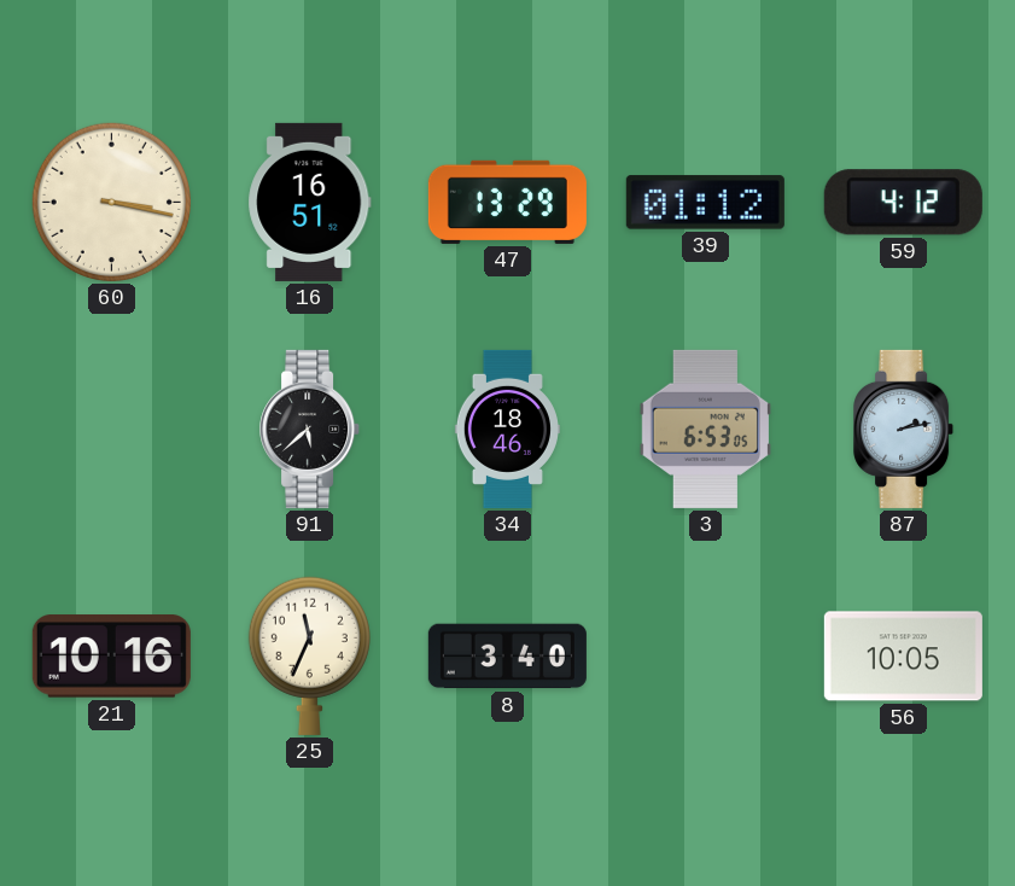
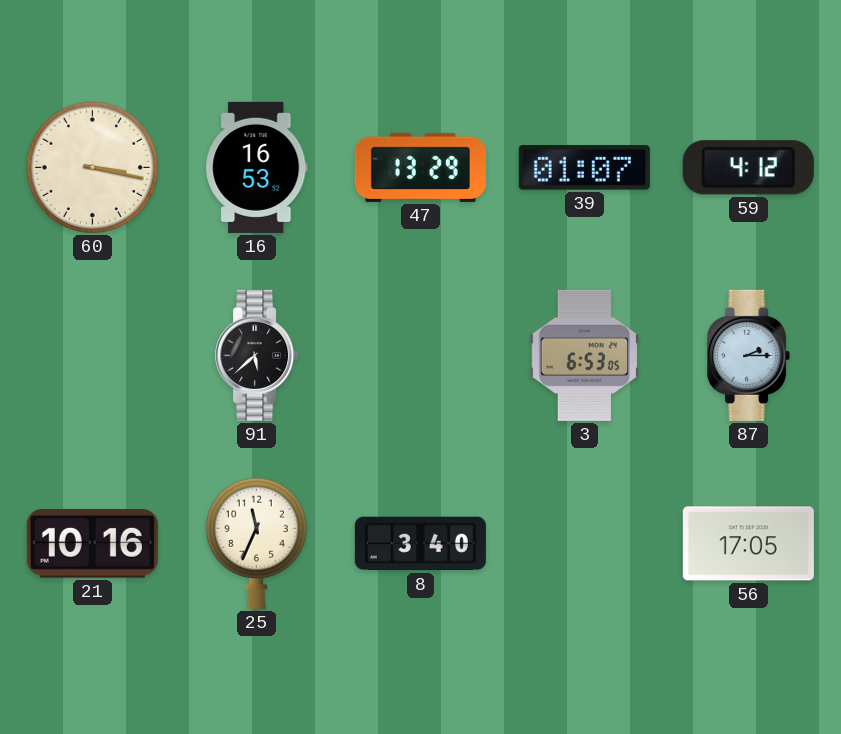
16: 16:51 -> 16:53
39: 01:12 -> 01:07
34: 18:46 -> none
87: 2:13 -> 2:15
56: 10:05 -> 17:05
